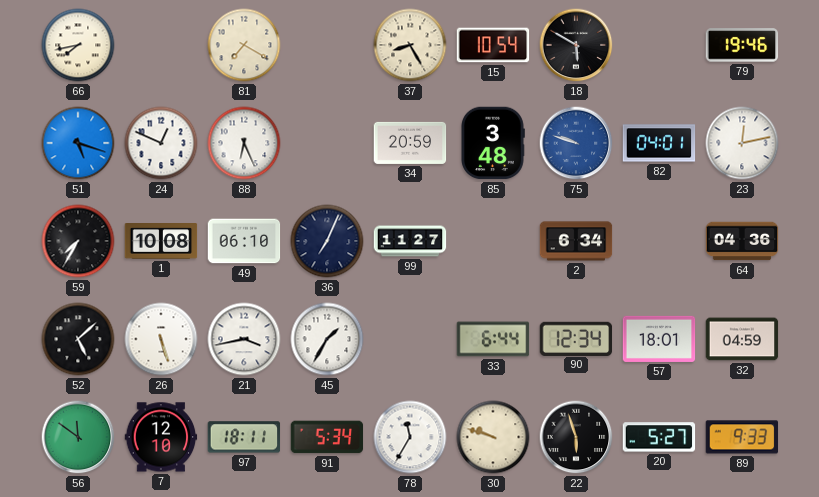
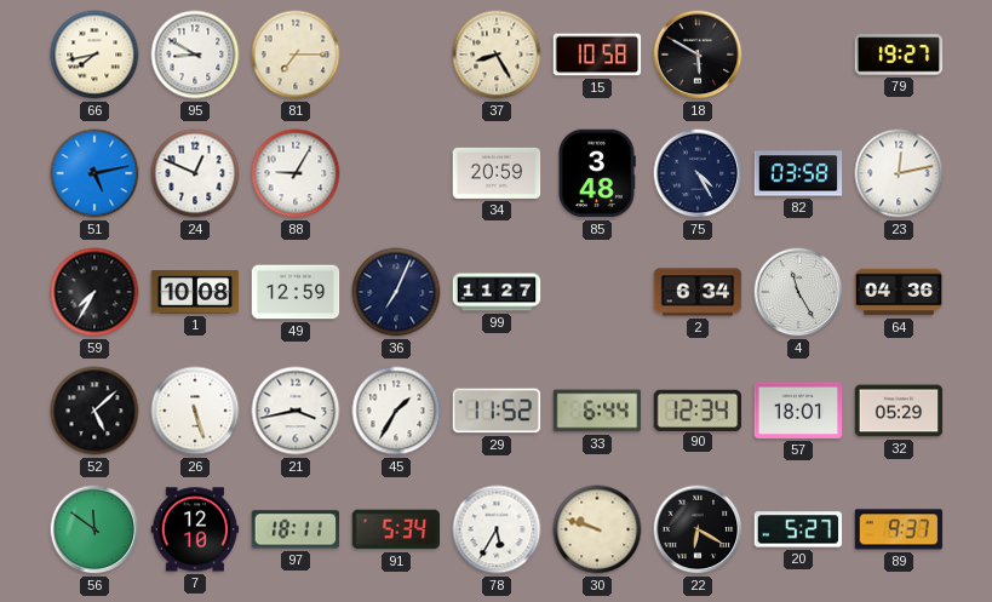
95: none -> 8:50
81: 7:20 -> 7:15
15: 10:54 -> 10:58
79: 19:46 -> 19:27
51: 5:18 -> 5:13
88: 6:26 -> 9:05
75: 9:48 -> 4:25
75 dial: blue -> navy
82: 04:01 -> 03:58
49: 06:10 -> 12:59
4: none -> 11:25
29: none -> 11:52
32: 04:59 -> 05:29
78: 11:35 -> 5:35
22: 5:57 -> 6:20
89: 9:33 -> 9:37
